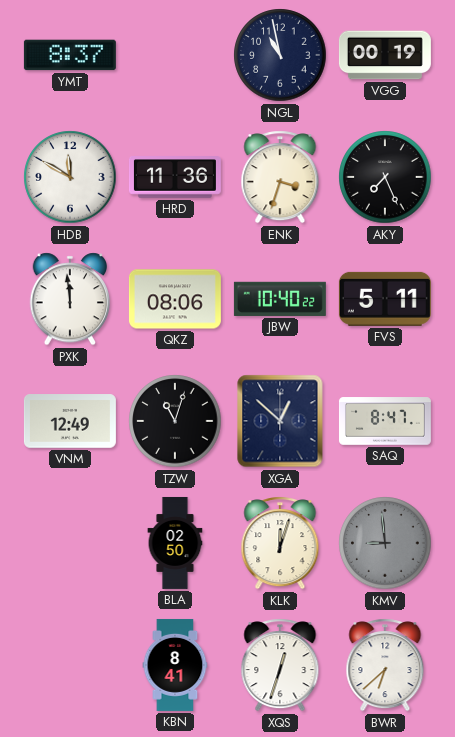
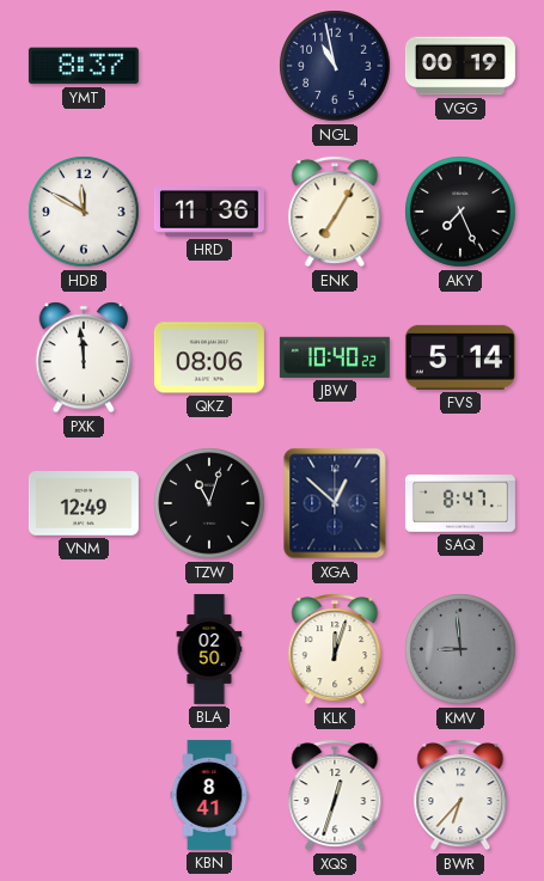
ENK: 3:33 -> 7:05
FVS: 5:11 -> 5:14
BWR: 6:38 -> 6:37
